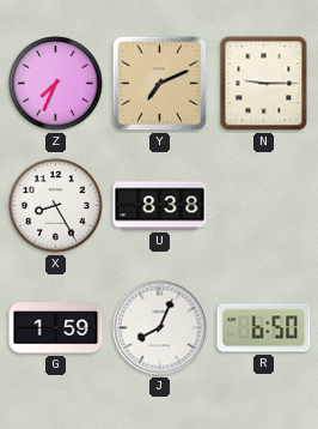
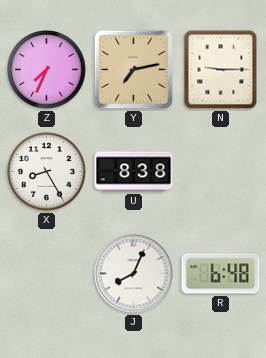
Y: 7:11 -> 7:13
G: 1:59 -> none
R: 6:50 -> 6:48
